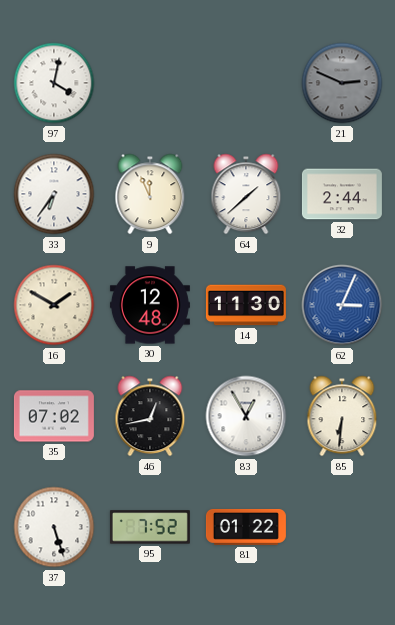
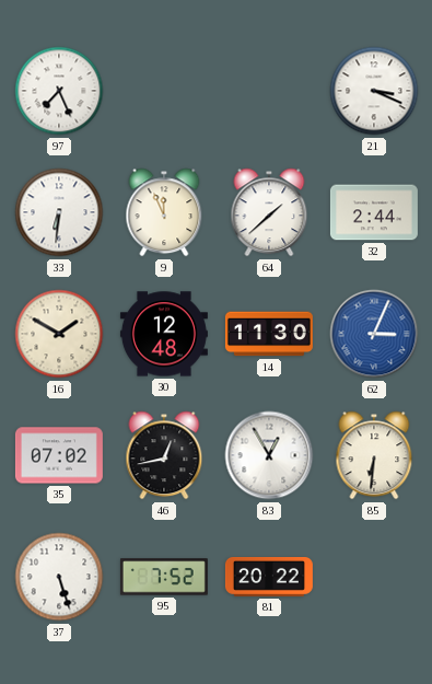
97: 4:02 -> 7:26
21: 2:49 -> 3:19
21 dial: grey -> white
33: 6:36 -> 6:31
81: 01:22 -> 20:22
